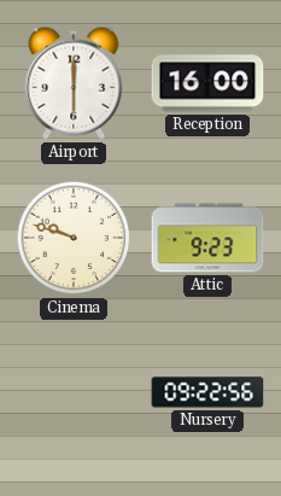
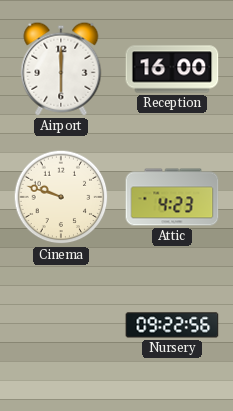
Attic: 9:23 -> 4:23
